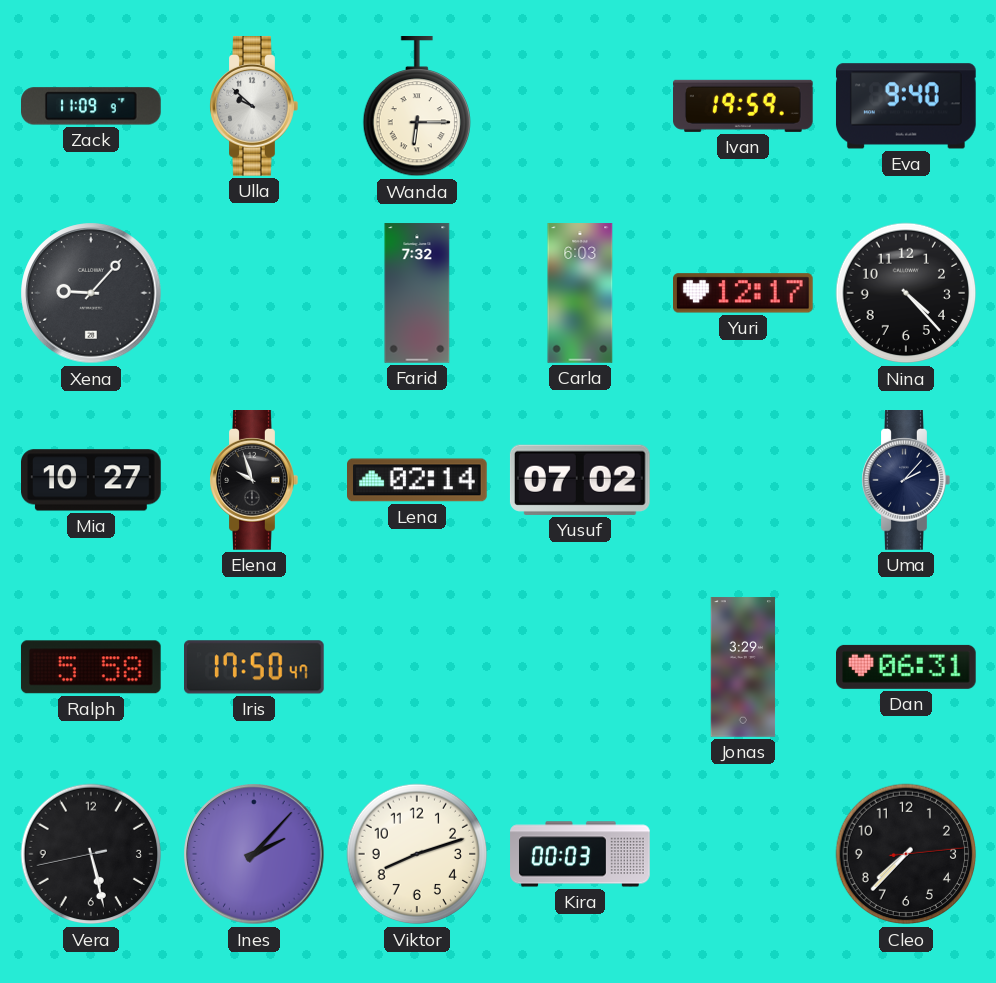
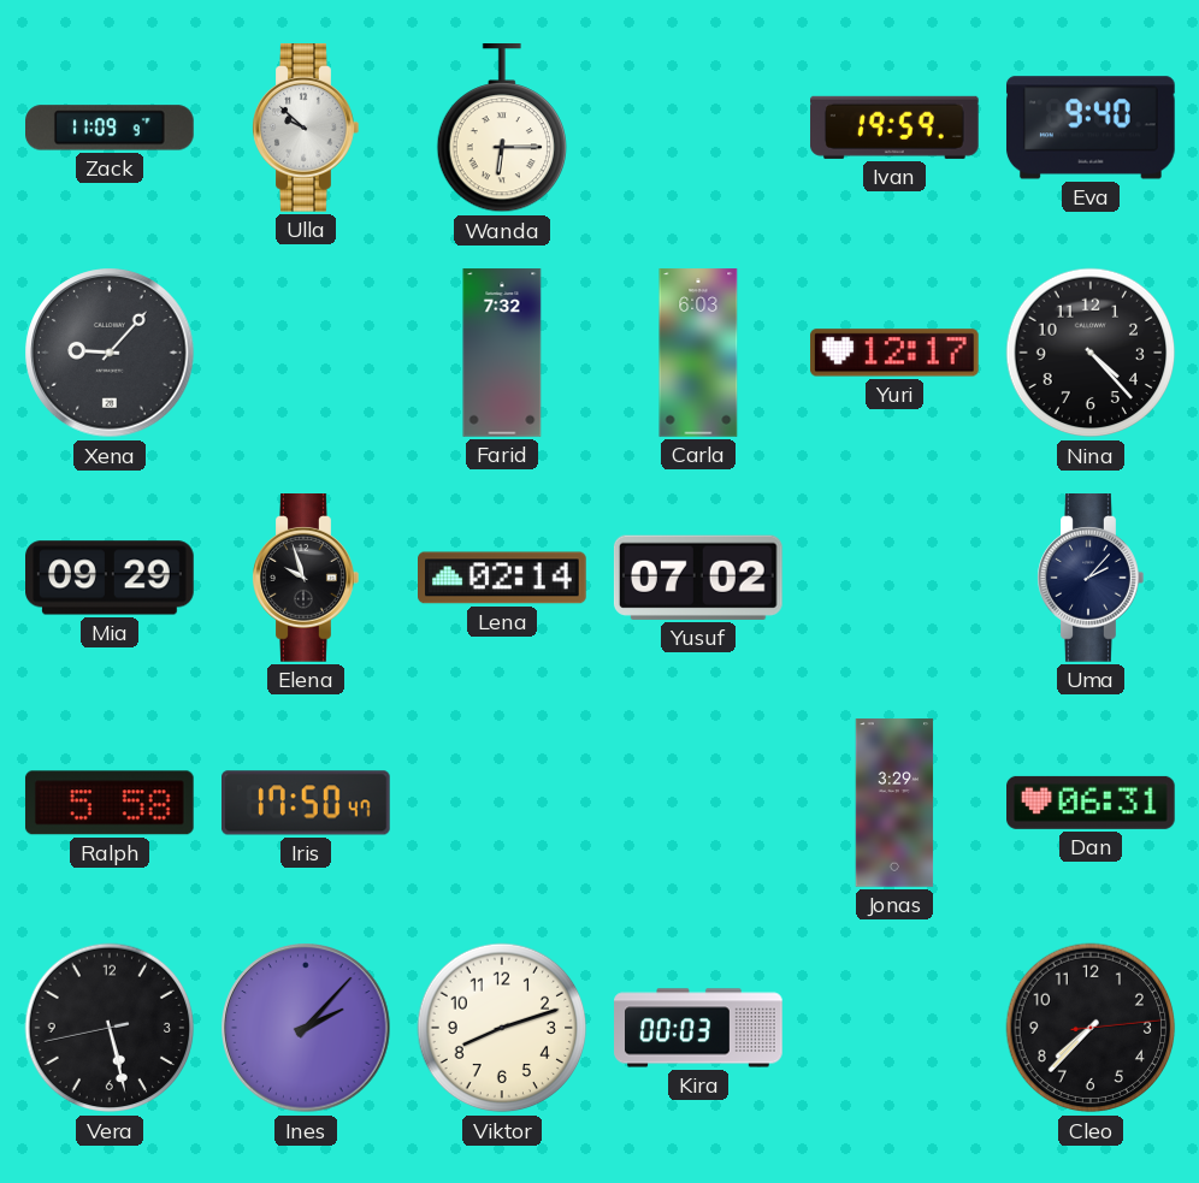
Mia: 10:27 -> 09:29
